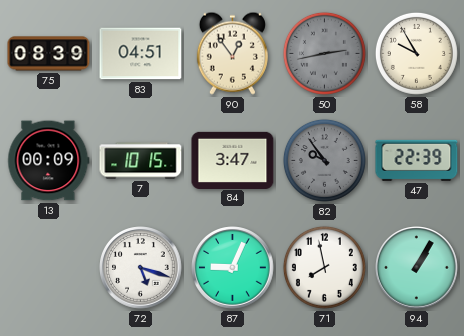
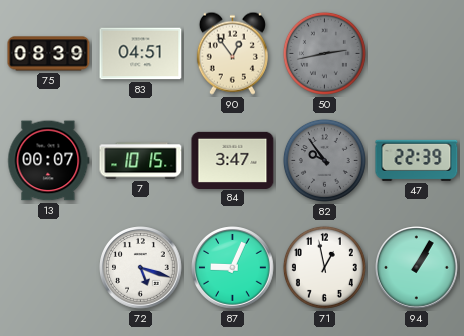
58: 9:55 -> none
13: 00:09 -> 00:07
71: 7:58 -> 12:58
